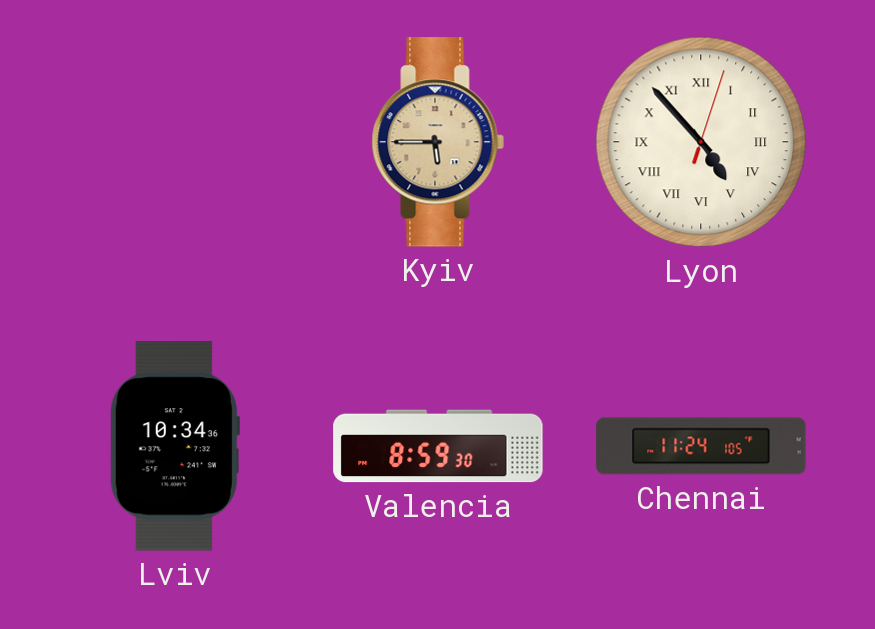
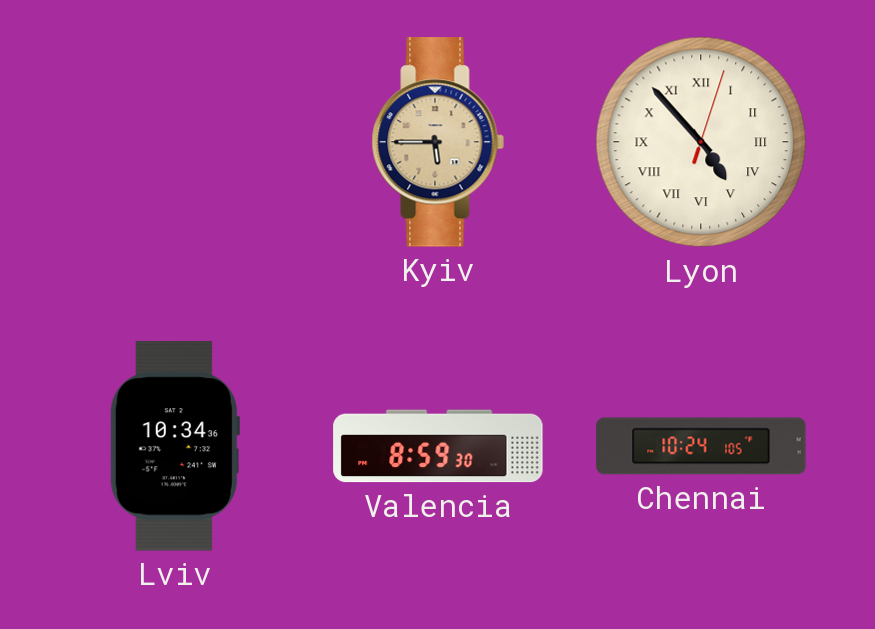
Chennai: 11:24 -> 10:24
